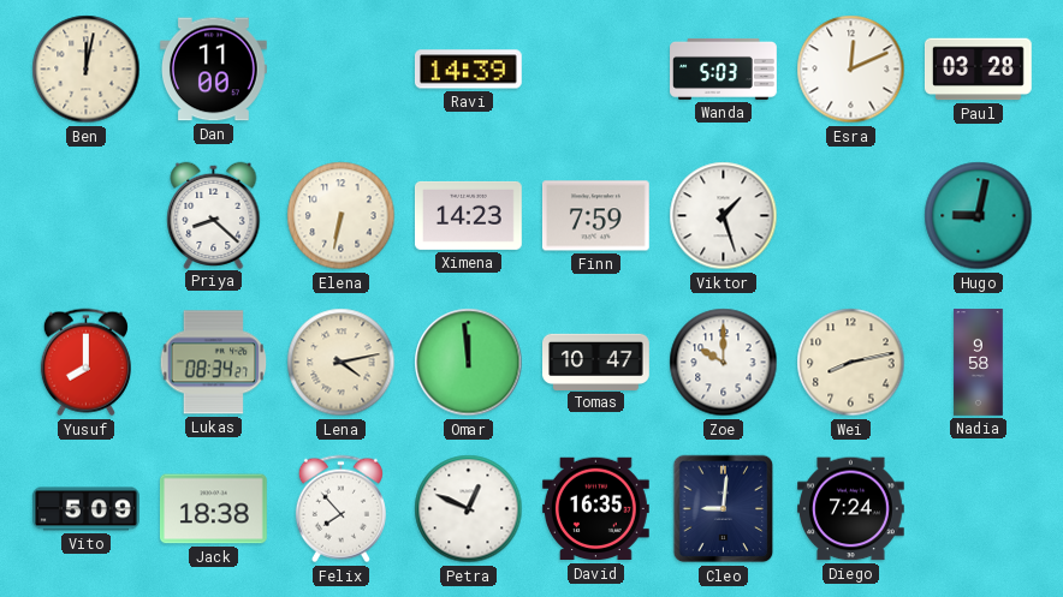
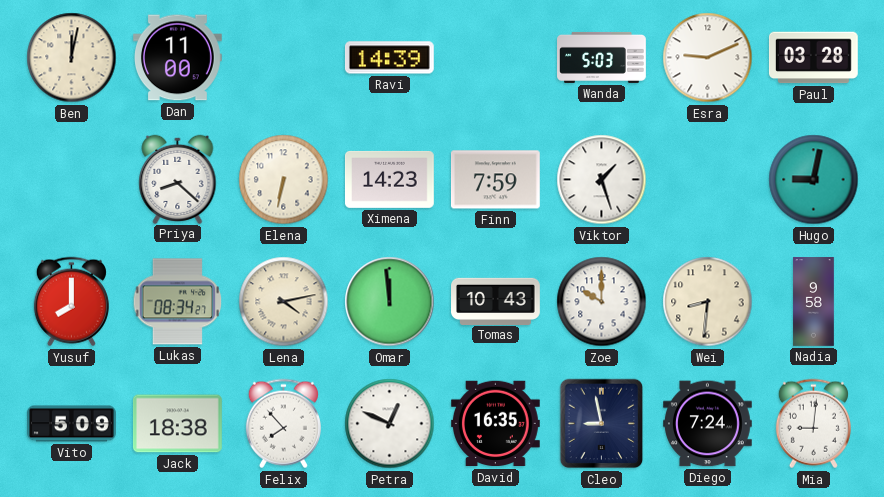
Esra: 12:11 -> 9:11
Tomas: 10:47 -> 10:43
Wei: 8:13 -> 8:31
Cleo: 9:01 -> 8:58
Mia: none -> 9:01
